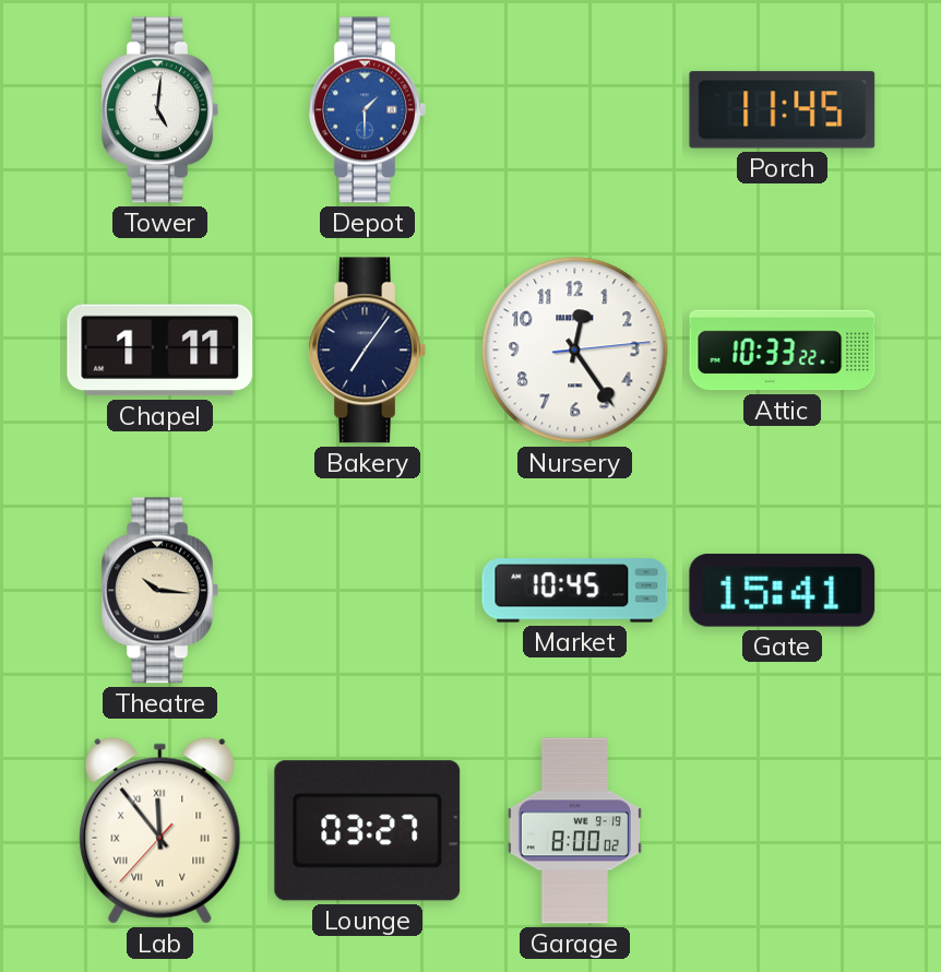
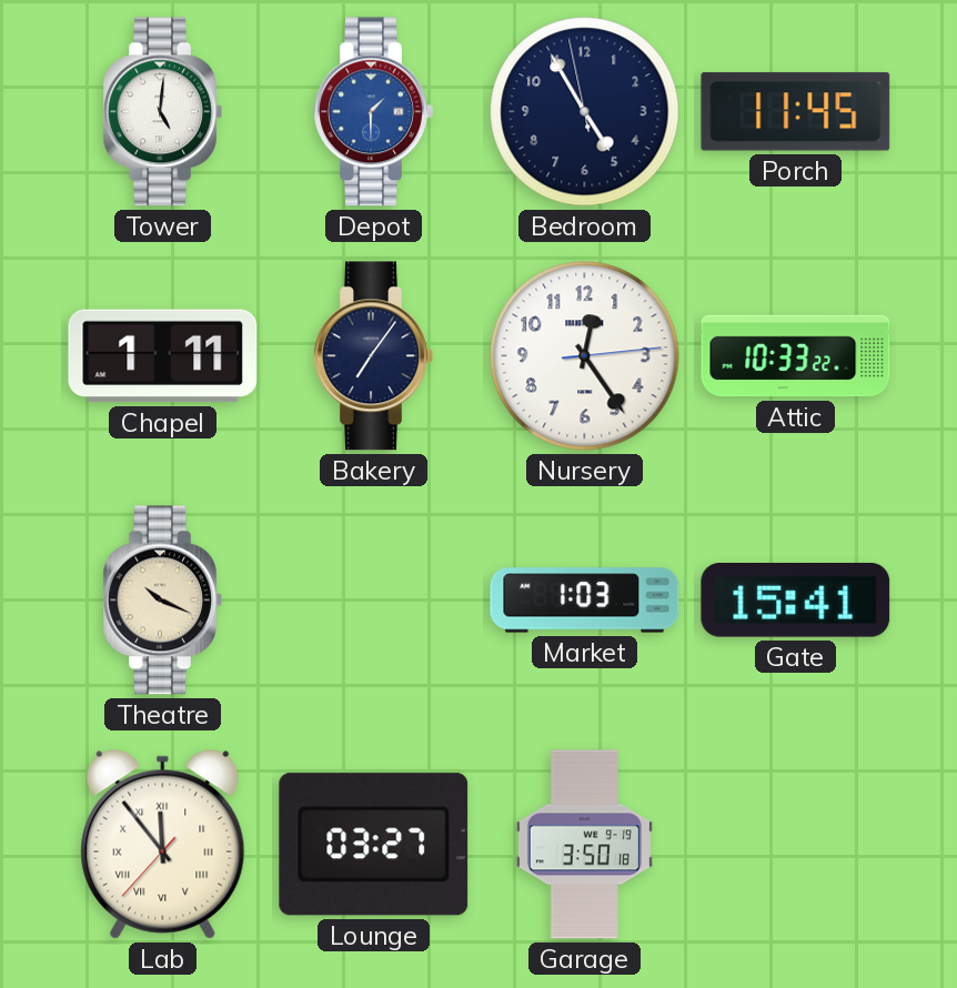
Bedroom: none -> 4:54
Theatre: 10:16 -> 10:19
Market: 10:45 -> 1:03
Garage: 8:00 -> 3:50
